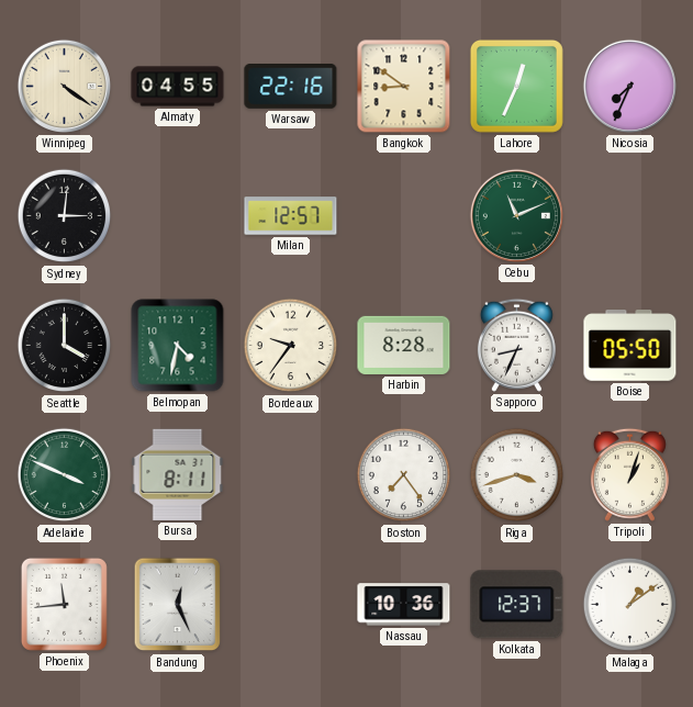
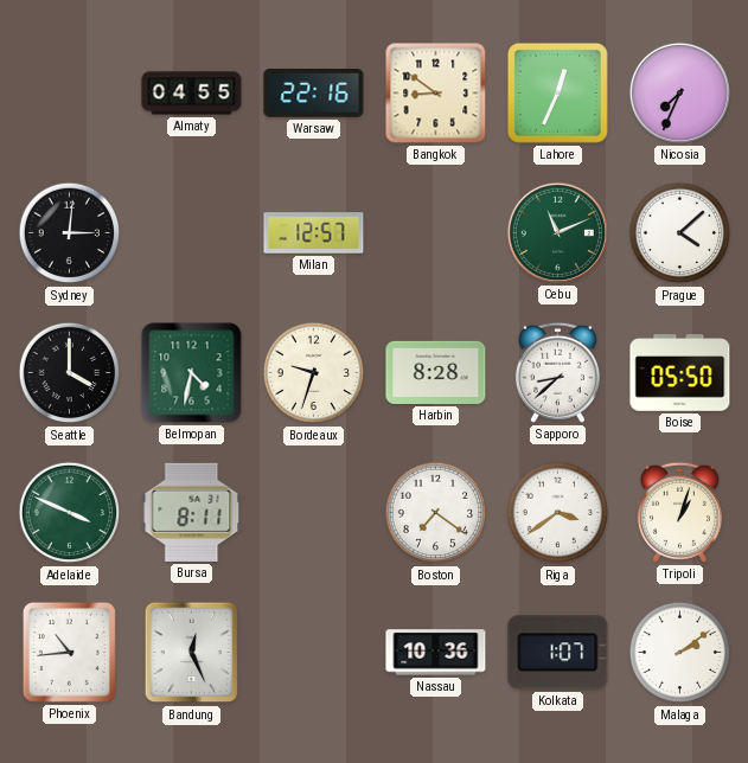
Winnipeg: 4:21 -> none
Prague: none -> 4:08
Bordeaux: 9:36 -> 9:33
Sapporo: 8:34 -> 8:38
Boston: 7:24 -> 7:21
Riga: 3:42 -> 3:39
Phoenix: 11:44 -> 10:44
Kolkata: 12:37 -> 1:07
Malaga: 1:09 -> 2:09
